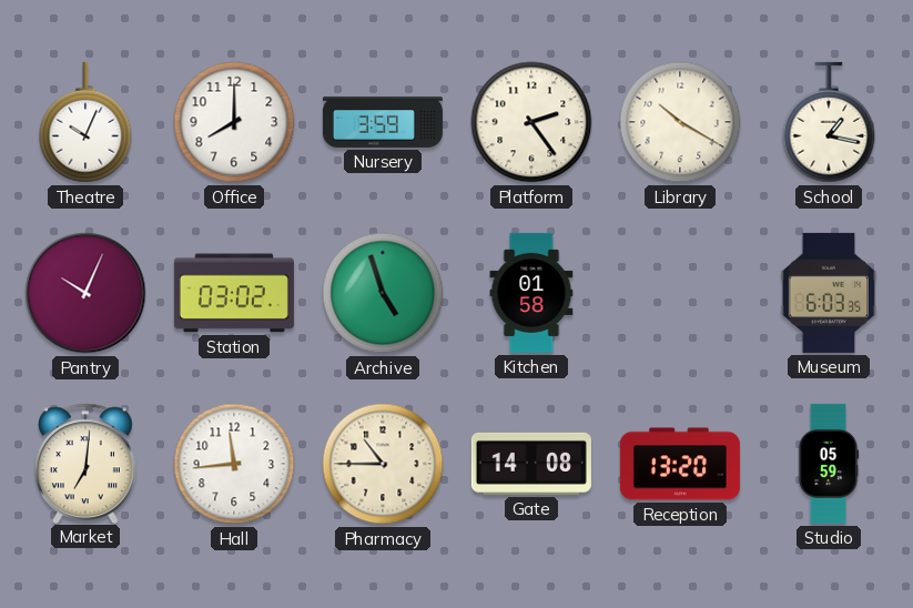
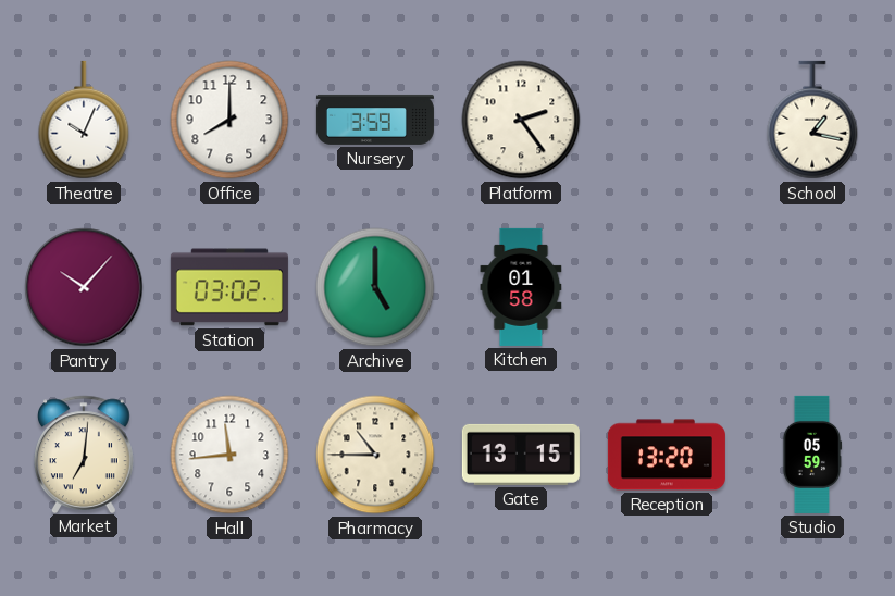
Library: 10:20 -> none
Pantry: 10:04 -> 10:07
Archive: 4:57 -> 5:00
Museum: 6:03 -> none
Gate: 14:08 -> 13:15
